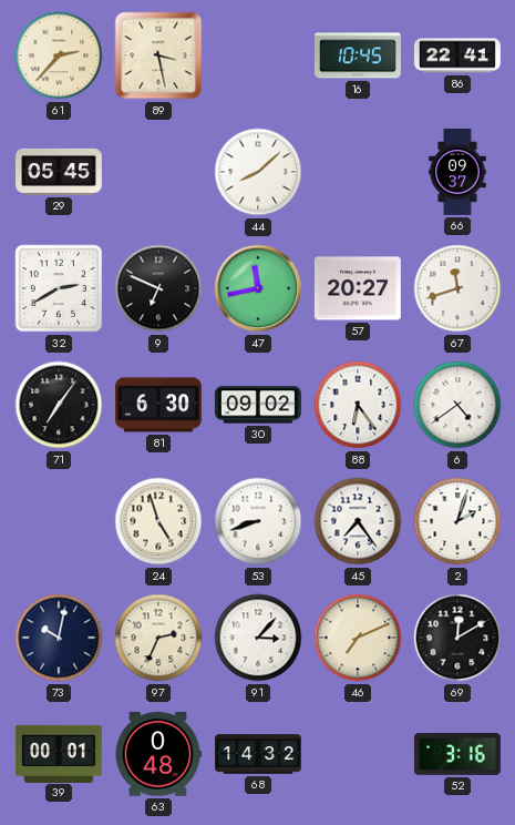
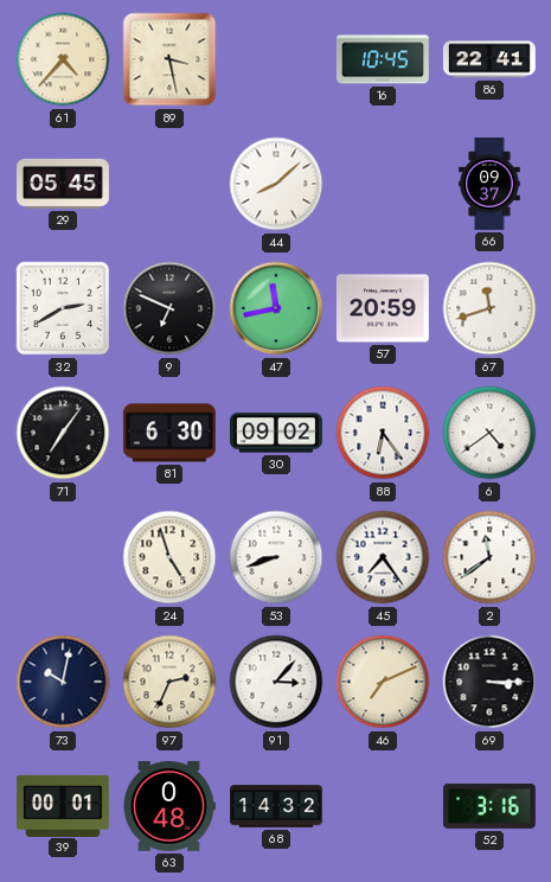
61: 2:37 -> 4:37
57: 20:27 -> 20:59
2: 2:03 -> 11:39
69: 12:10 -> 3:15
